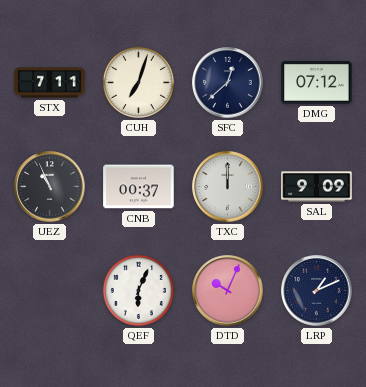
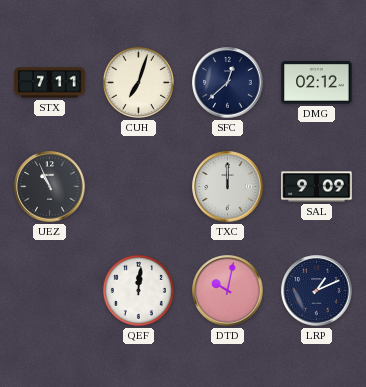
DMG: 07:12 -> 02:12
CNB: 00:37 -> none
QEF: 6:04 -> 12:01
DTD: 10:04 -> 10:02
